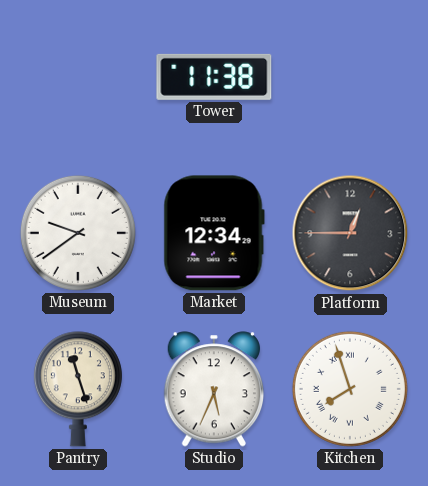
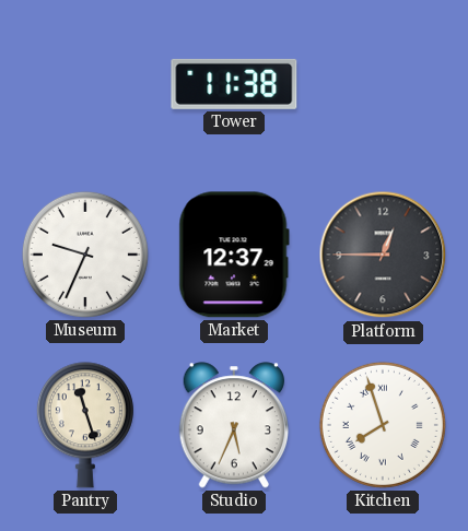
Museum: 9:39 -> 9:34
Market: 12:34 -> 12:37
